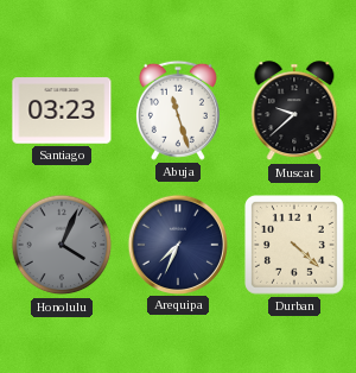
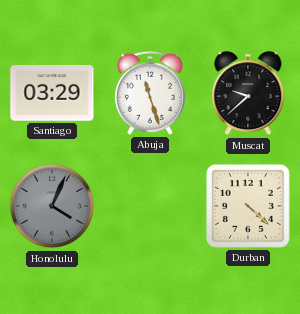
Santiago: 03:23 -> 03:29
Arequipa: 7:34 -> none
